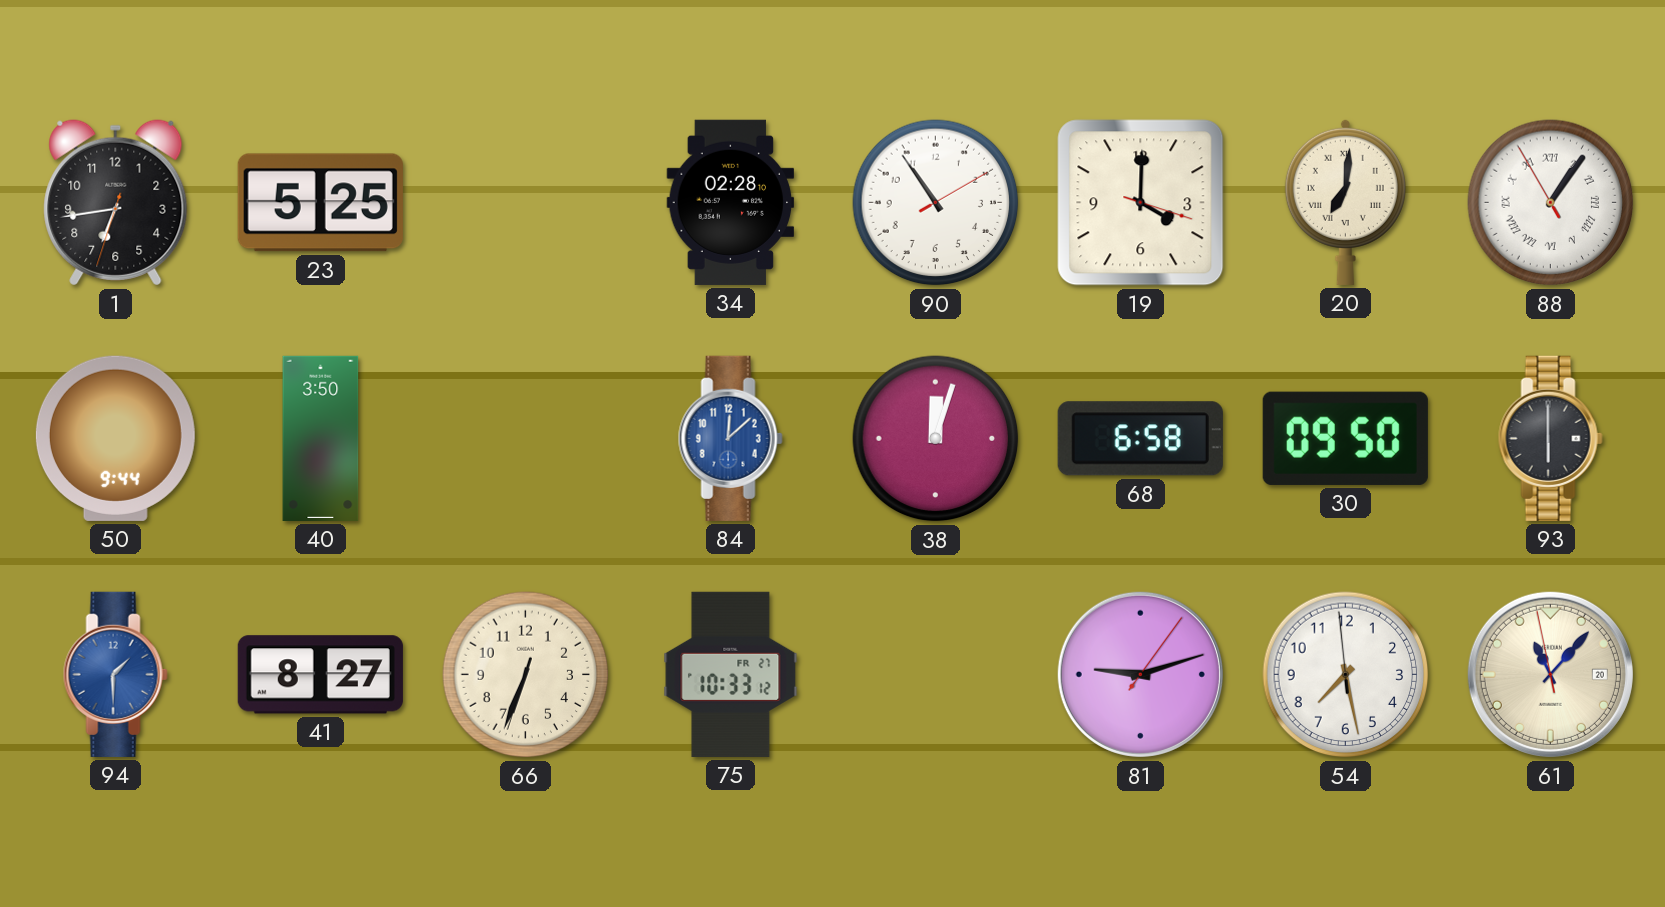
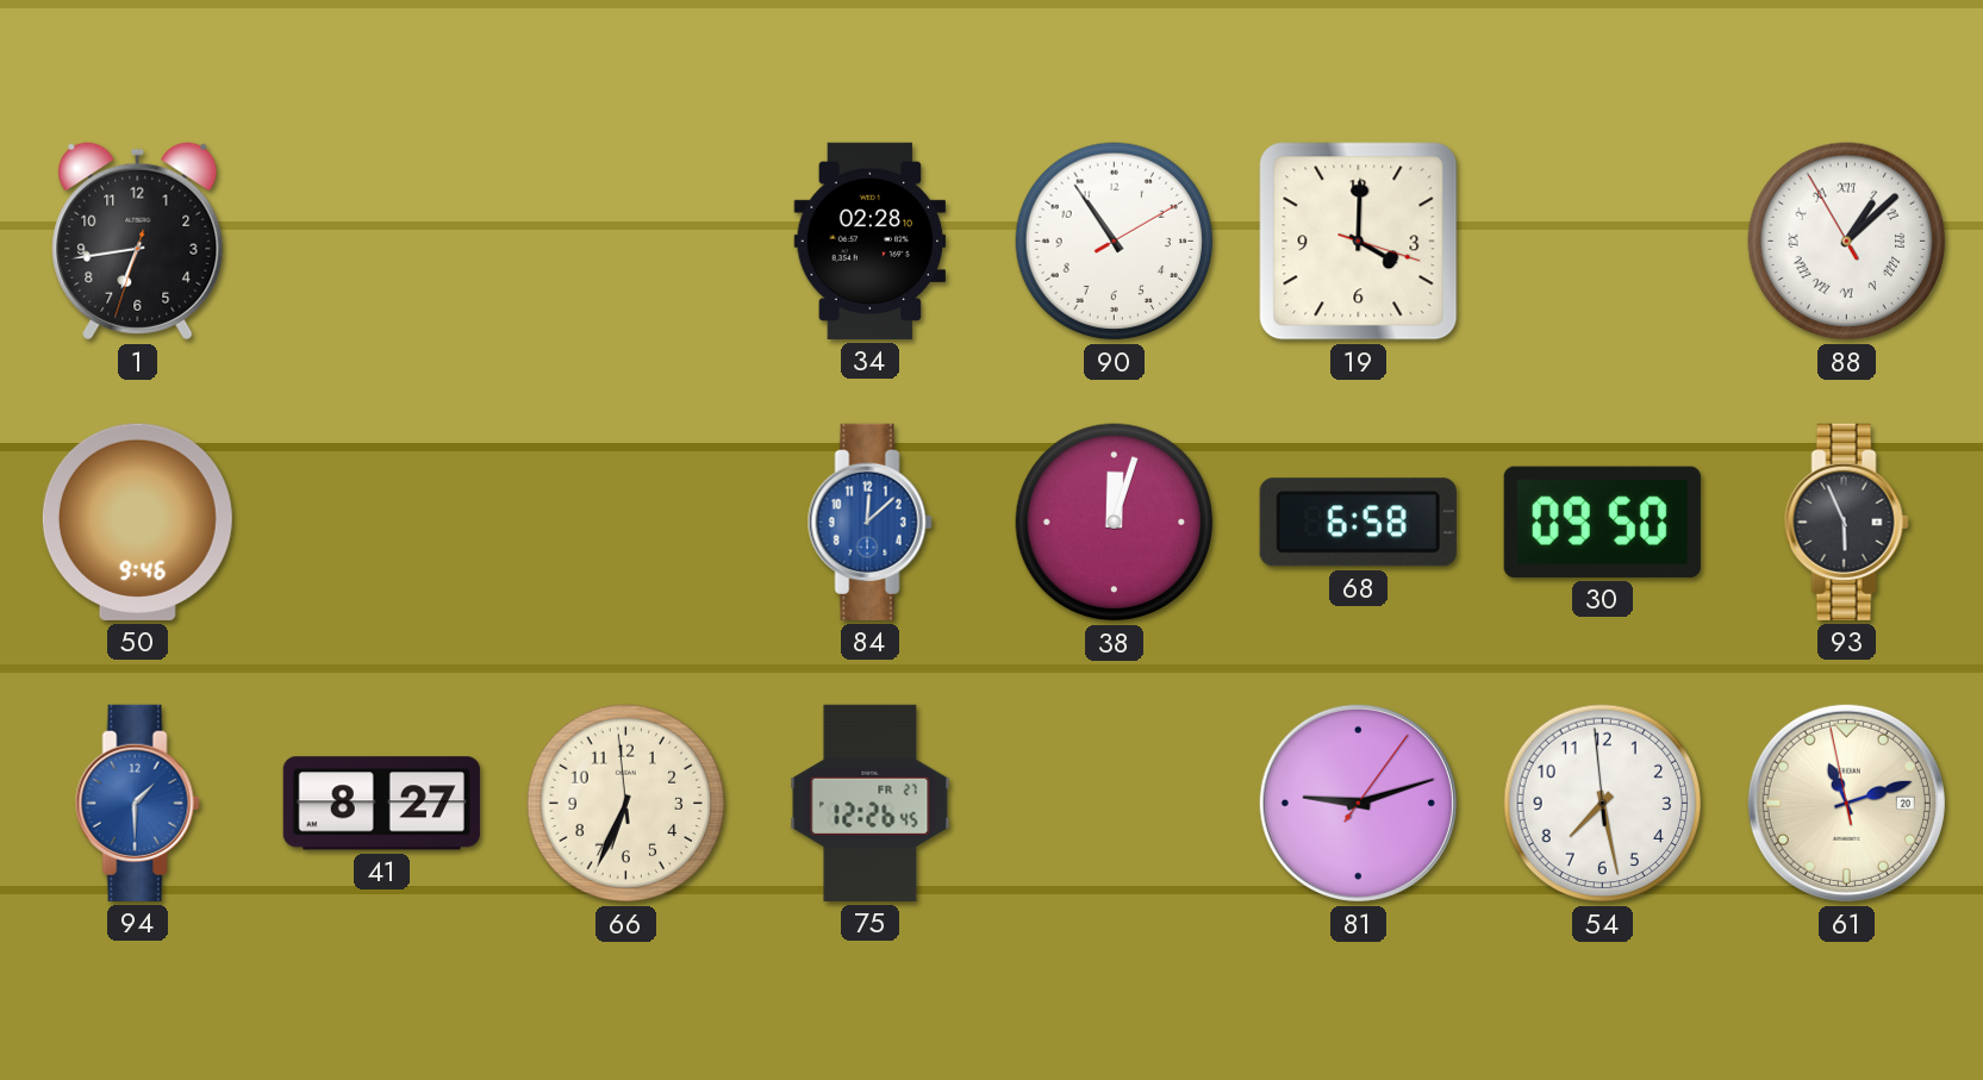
23: 5:25 -> none
20: 7:01 -> none
88: 1:05 -> 1:07
50: 9:44 -> 9:46
40: 3:50 -> none
93: 6:00 -> 5:56
66: 6:33:33 -> 6:33:59
75: 10:33 -> 12:26
61: 11:06 -> 11:11
